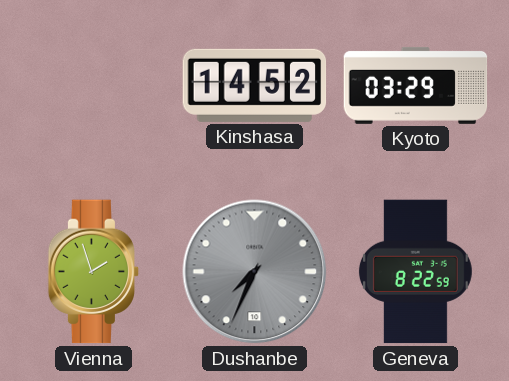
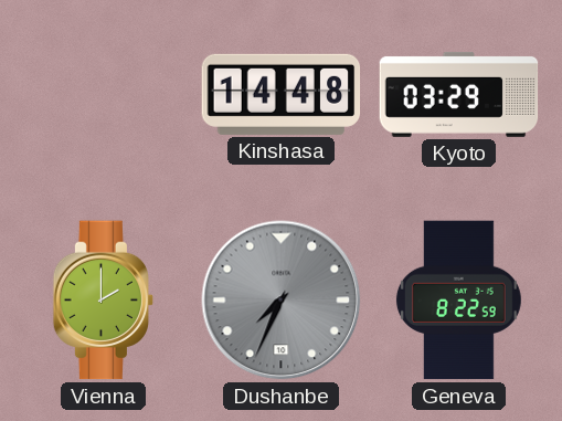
Kinshasa: 14:52 -> 14:48
Vienna: 1:57 -> 2:00
